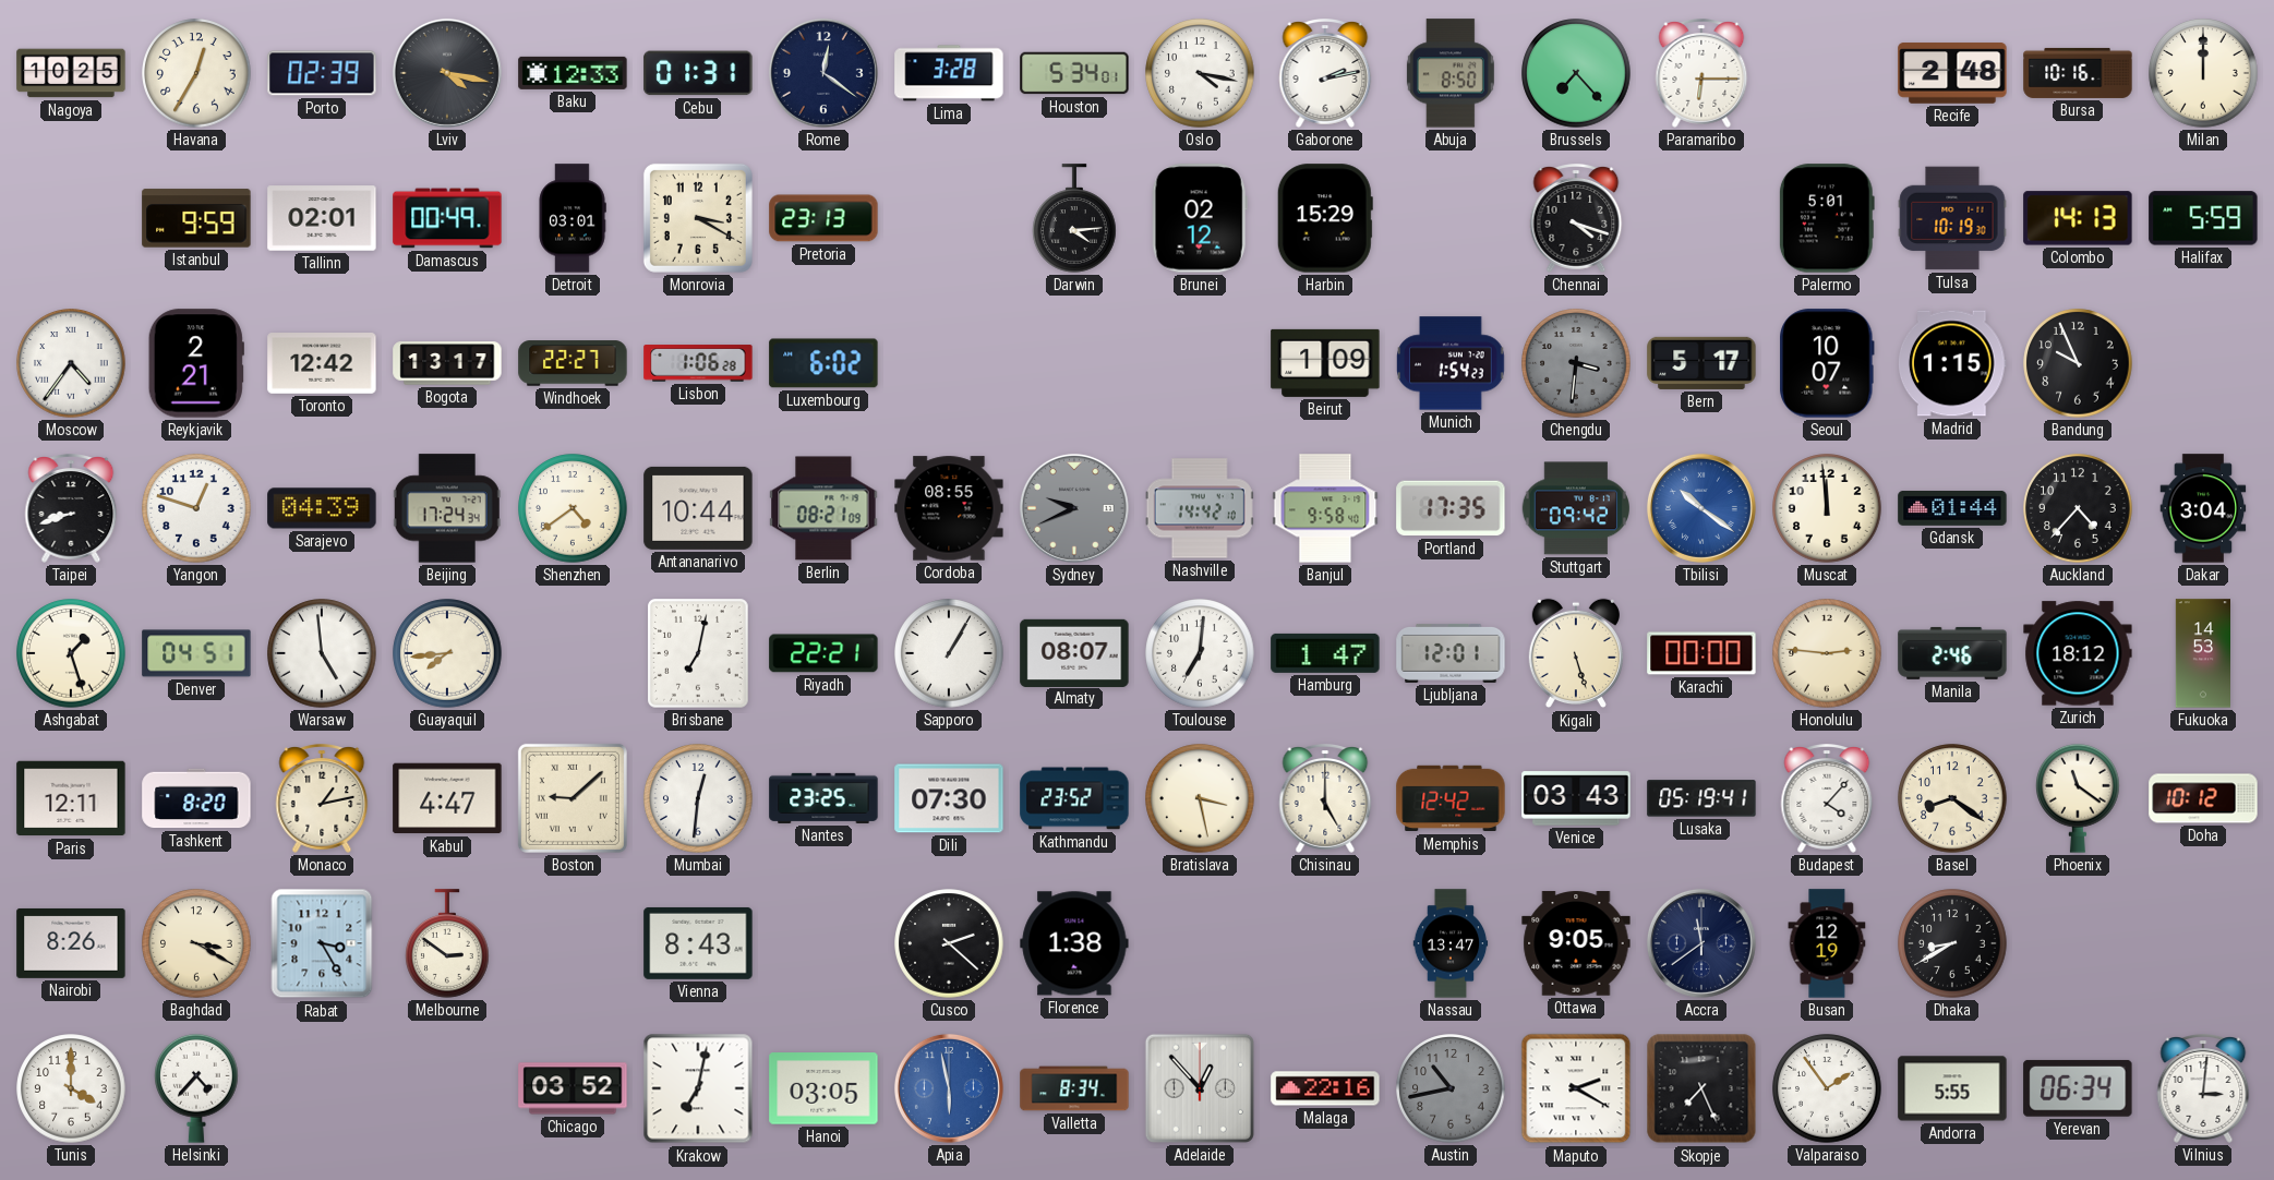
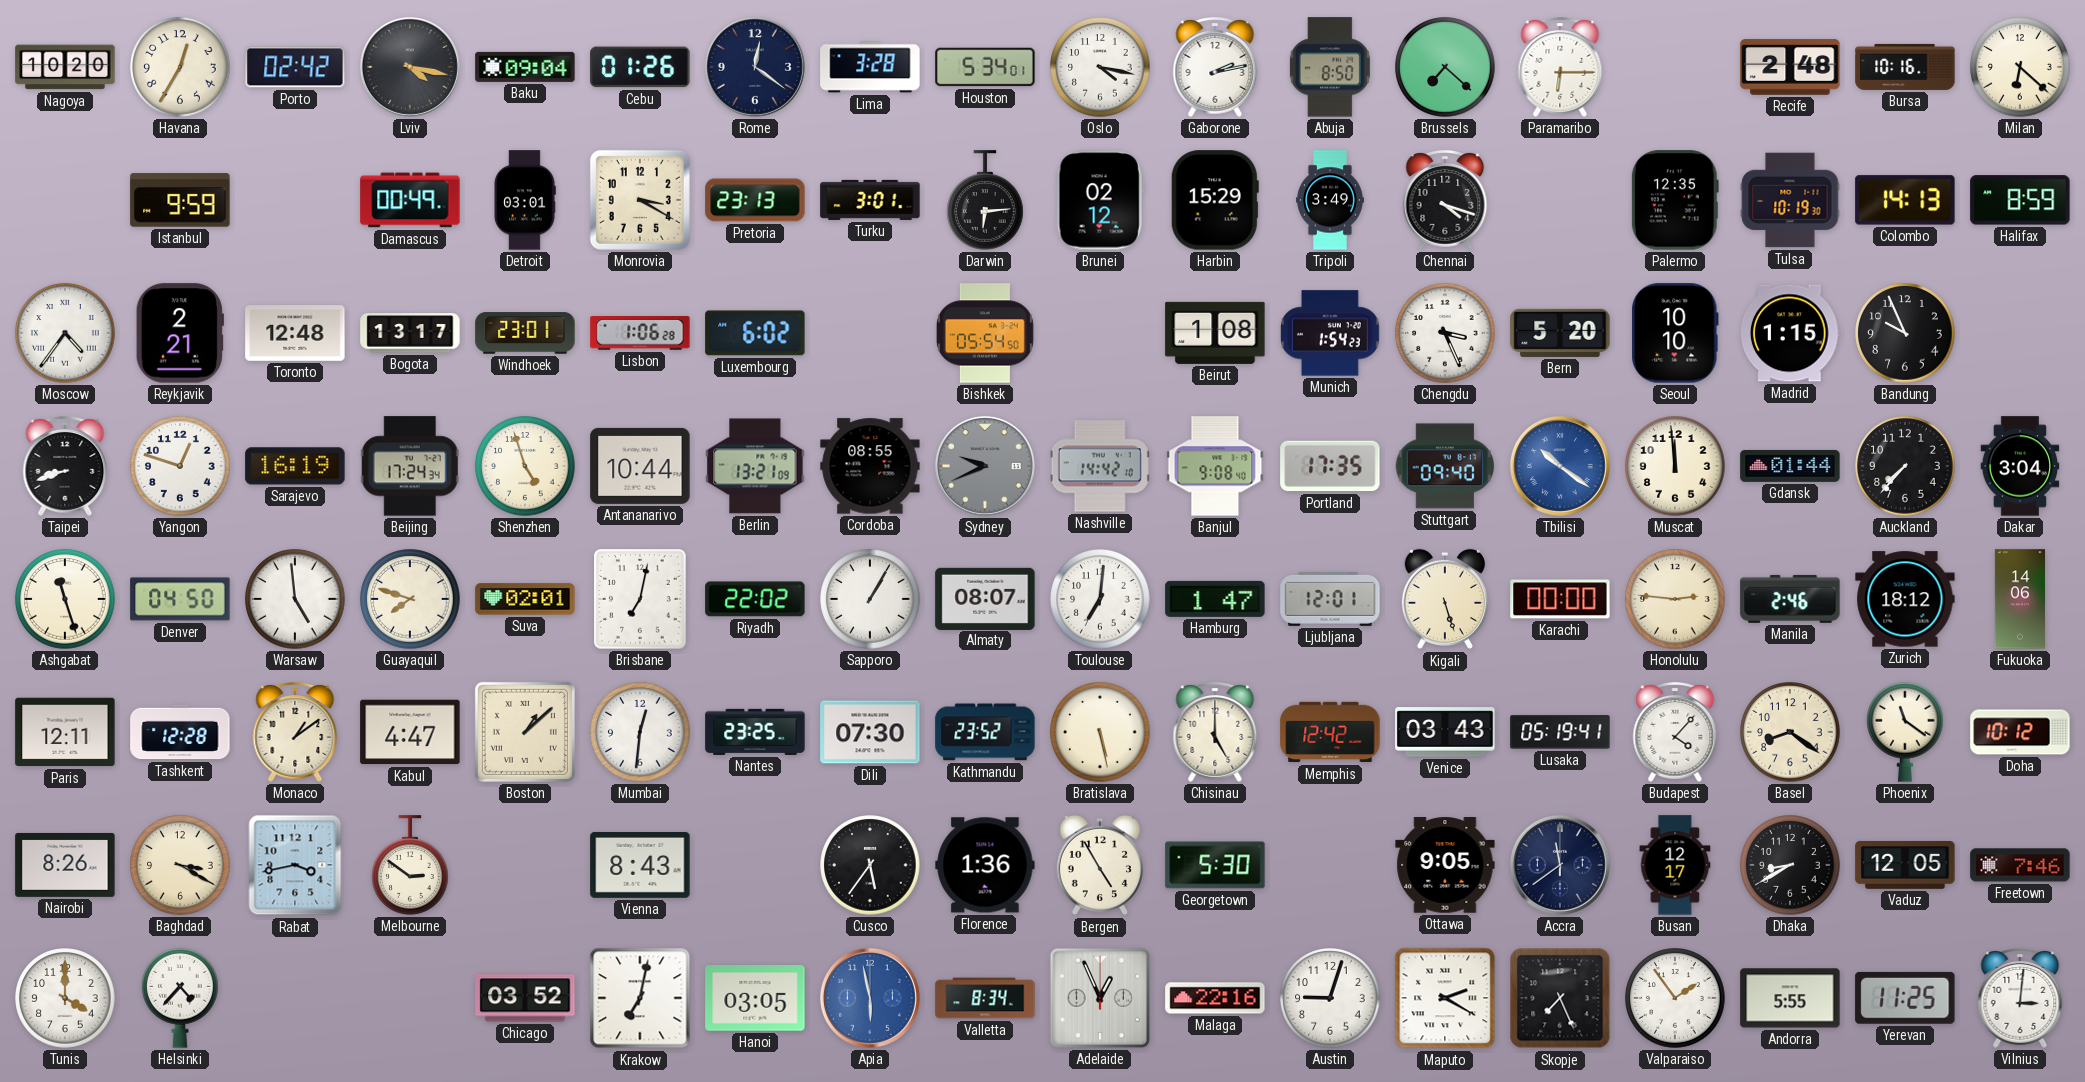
Nagoya: 10:25 -> 10:20
Porto: 02:39 -> 02:42
Baku: 12:33 -> 09:04
Cebu: 01:31 -> 01:26
Brussels: 7:23 -> 7:22
Milan: 12:00 -> 6:22
Tallinn: 02:01 -> none
Turku: none -> 3:01
Darwin: 4:14 -> 6:14
Tripoli: none -> 3:49
Palermo: 5:01 -> 12:35
Halifax: 5:59 -> 8:59
Toronto: 12:42 -> 12:48
Windhoek: 22:27 -> 23:01
Bishkek: none -> 05:54
Beirut: 1:09 -> 1:08
Chengdu: 3:31 -> 3:26
Chengdu dial: grey -> white
Bern: 5:17 -> 5:20
Seoul: 10:07 -> 10:10
Sarajevo: 04:39 -> 16:19
Shenzhen: 4:39 -> 4:57
Berlin: 08:21 -> 13:21
Banjul: 9:58 -> 9:08
Stuttgart: 09:42 -> 09:40
Auckland: 4:37 -> 7:37
Ashgabat: 1:27 -> 11:27
Denver: 04:51 -> 04:50
Guayaquil: 7:44 -> 7:48
Suva: none -> 02:01
Riyadh: 22:21 -> 22:02
Fukuoka: 14:53 -> 14:06
Tashkent: 8:20 -> 12:28
Monaco: 1:13 -> 1:09
Boston: 9:08 -> 1:08
Bratislava: 3:28 -> 5:28
Rabat: 3:25 -> 3:43
Cusco: 2:22 -> 5:36
Florence: 1:38 -> 1:36
Bergen: none -> 4:55
Georgetown: none -> 5:30
Nassau: 13:47 -> none
Busan: 12:19 -> 12:17
Vaduz: none -> 12:05
Freetown: none -> 7:46
Adelaide: 12:53 -> 12:56
Austin: 10:43 -> 9:03
Austin dial: grey -> white
Yerevan: 06:34 -> 11:25
